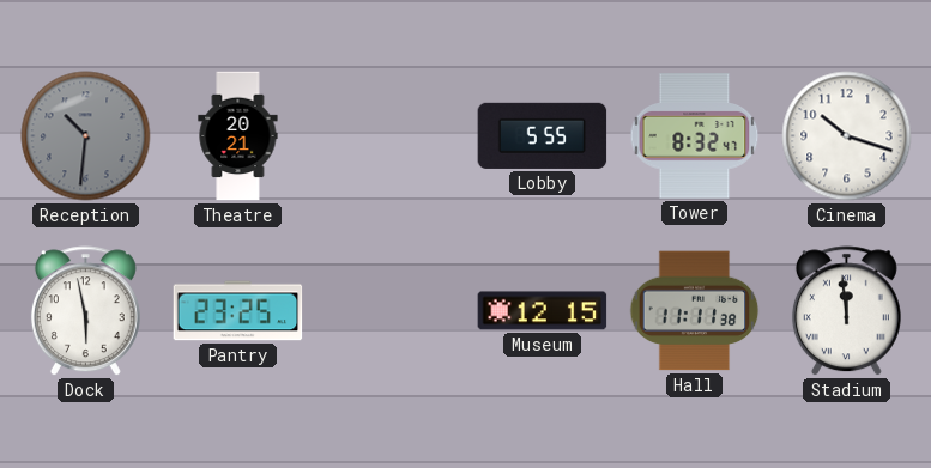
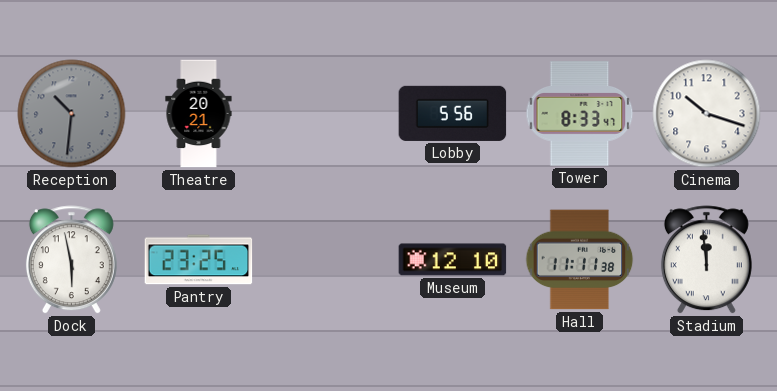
Lobby: 5:55 -> 5:56
Tower: 8:32 -> 8:33
Museum: 12:15 -> 12:10
